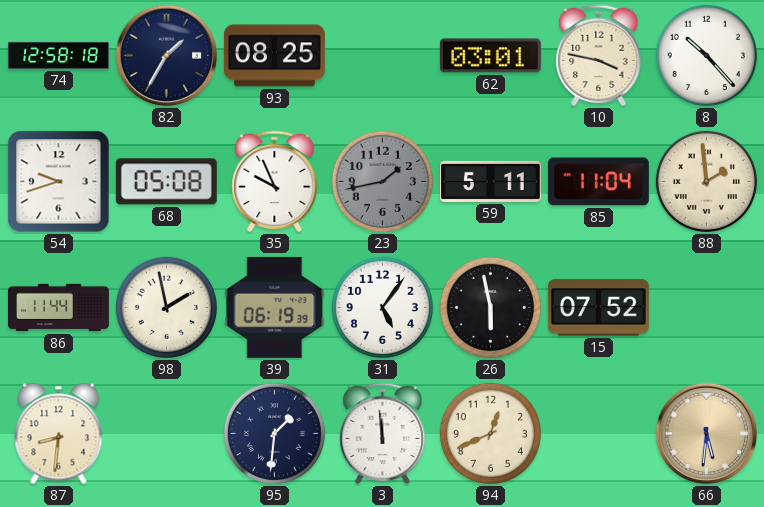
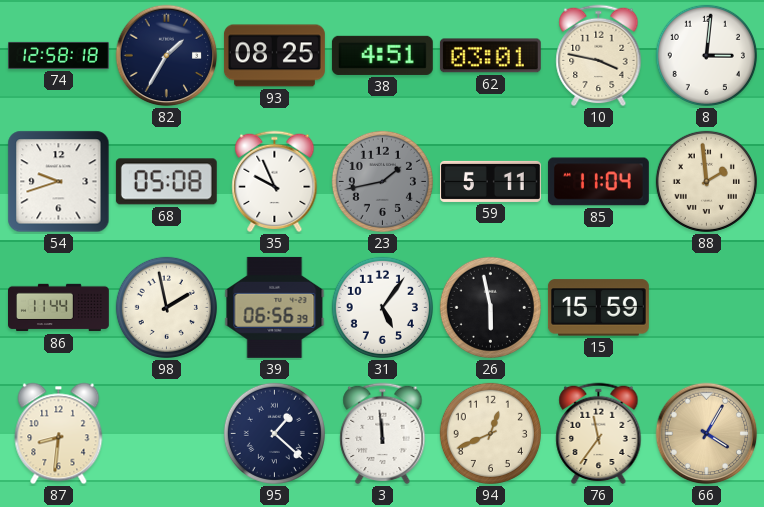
38: none -> 4:51
8: 10:23 -> 3:01
39: 06:19 -> 06:56
15: 07:52 -> 15:59
95: 1:31 -> 1:22
76: none -> 11:36
66: 5:31 -> 4:05
